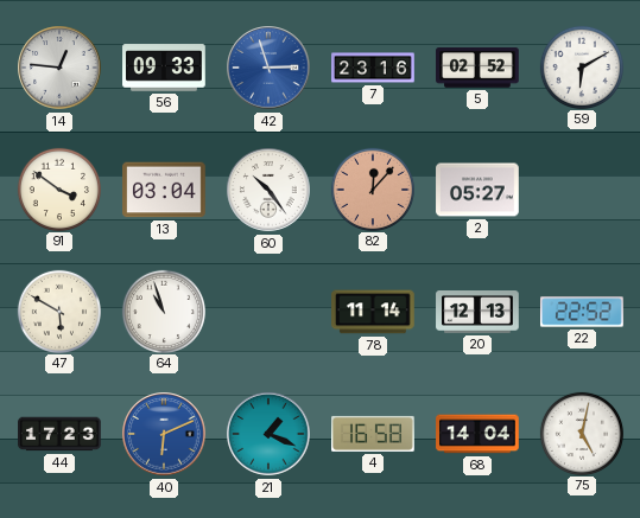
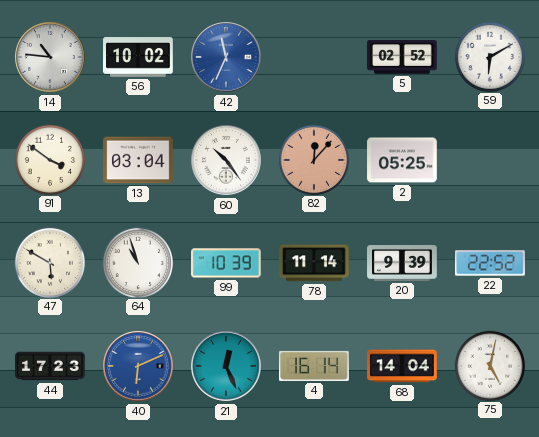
14: 12:46 -> 10:46
56: 09:33 -> 10:02
42: 2:57 -> 11:34
7: 23:16 -> none
2: 05:27 -> 05:25
99: none -> 10:39
20: 12:13 -> 9:39
21: 1:19 -> 12:26
4: 16:58 -> 16:14
